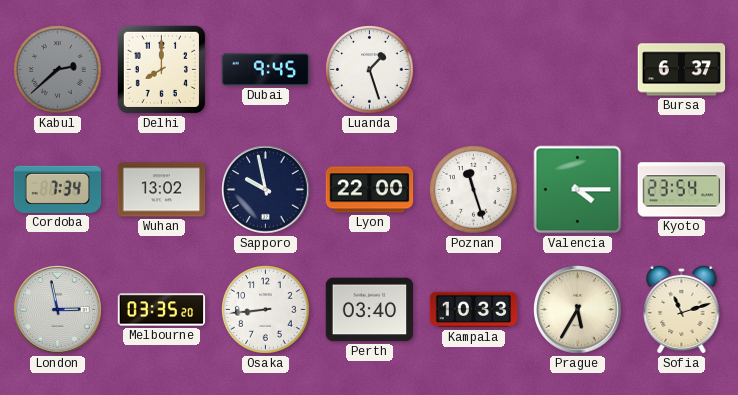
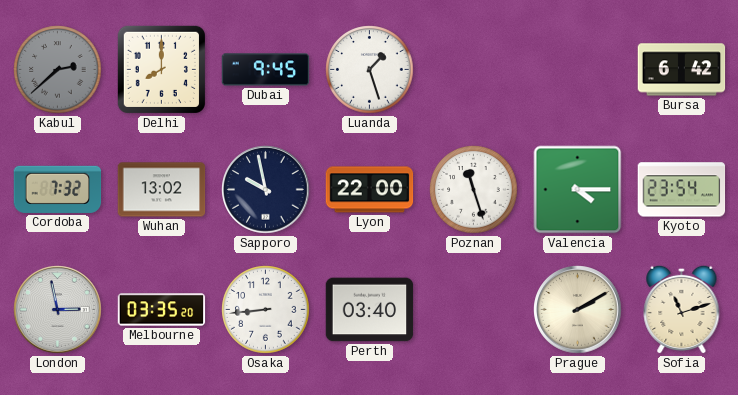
Bursa: 6:37 -> 6:42
Cordoba: 7:34 -> 7:32
Kampala: 10:33 -> none
Prague: 5:35 -> 2:10
